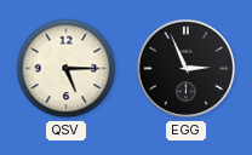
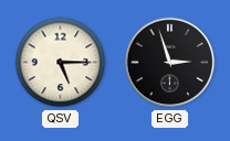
EGG: 2:56 -> 2:57
